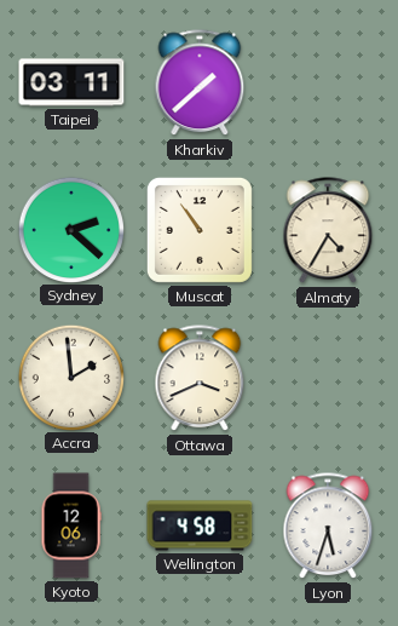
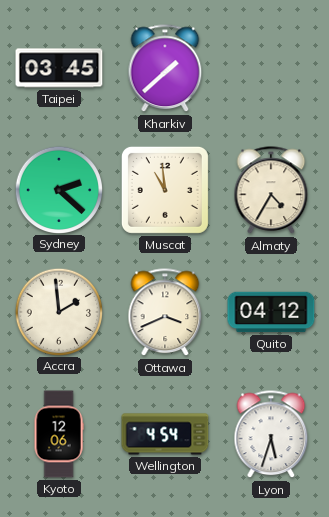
Taipei: 03:11 -> 03:45
Muscat: 10:54 -> 10:59
Quito: none -> 04:12
Wellington: 4:58 -> 4:54
